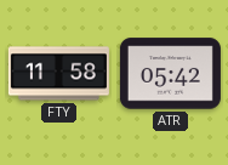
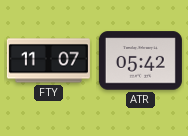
FTY: 11:58 -> 11:07
